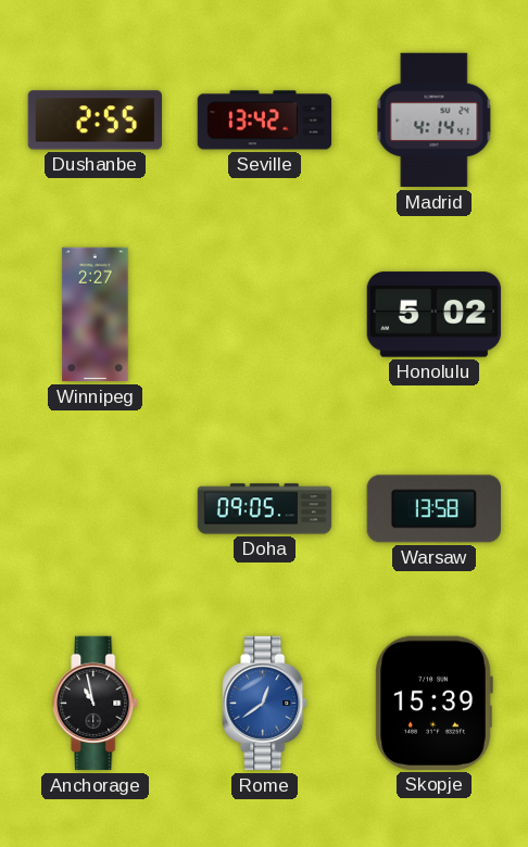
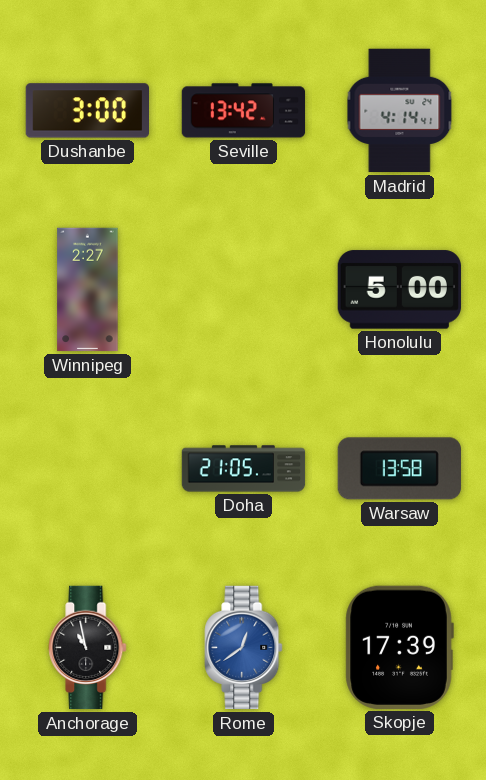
Dushanbe: 2:55 -> 3:00
Honolulu: 5:02 -> 5:00
Doha: 09:05 -> 21:05
Skopje: 15:39 -> 17:39
